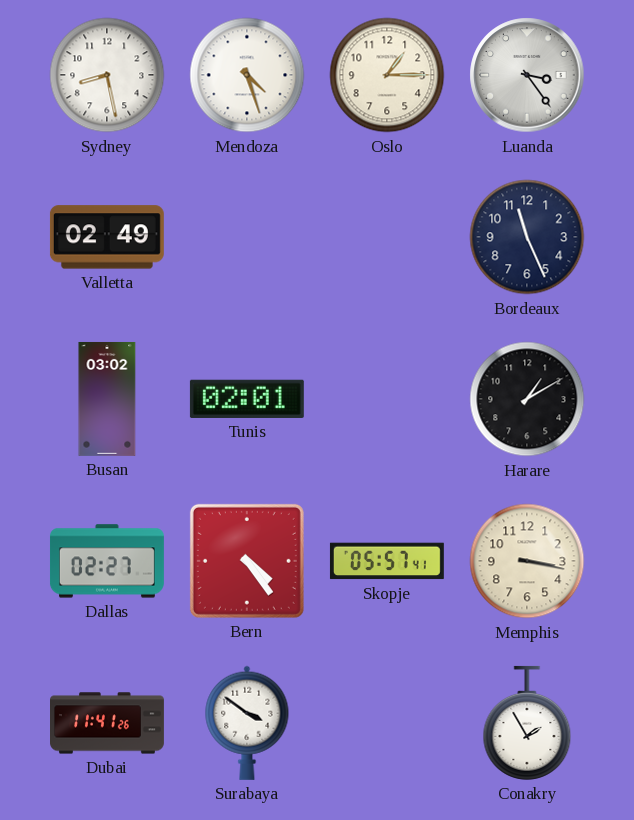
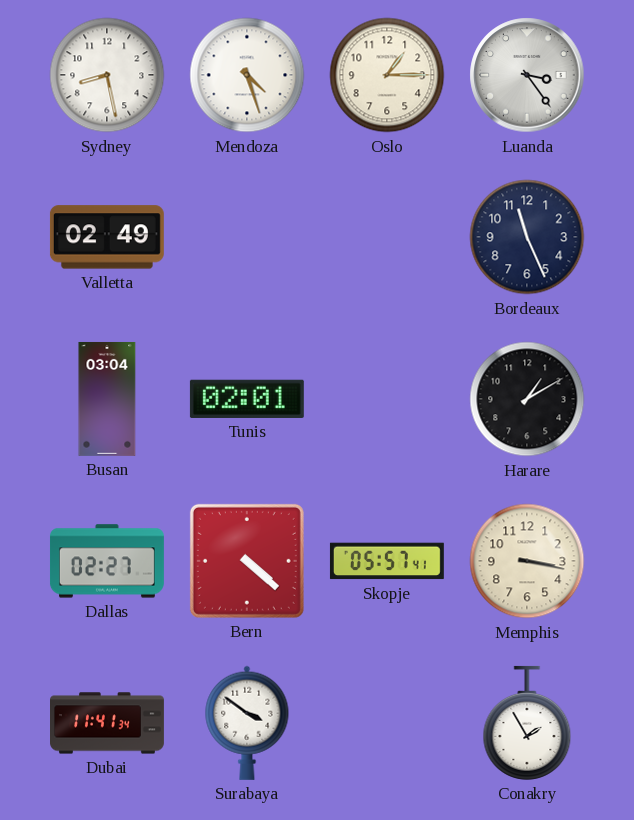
Busan: 03:02 -> 03:04
Bern: 4:24 -> 4:22
Dubai: 11:41:26 -> 11:41:34
